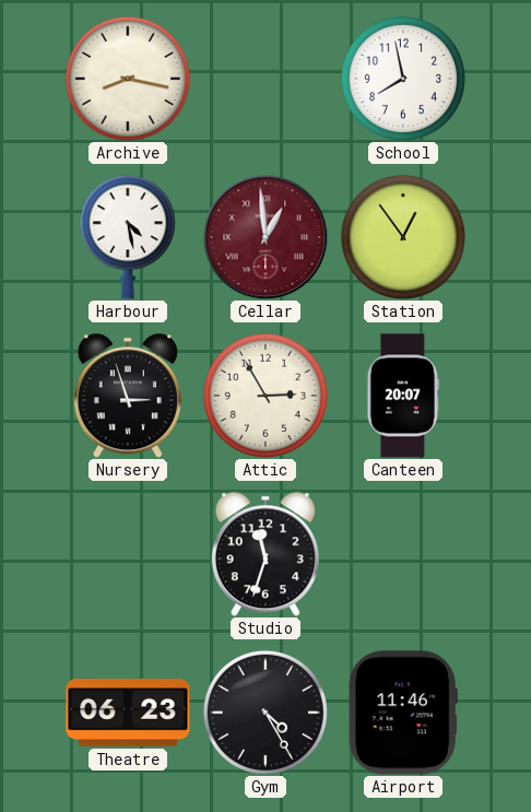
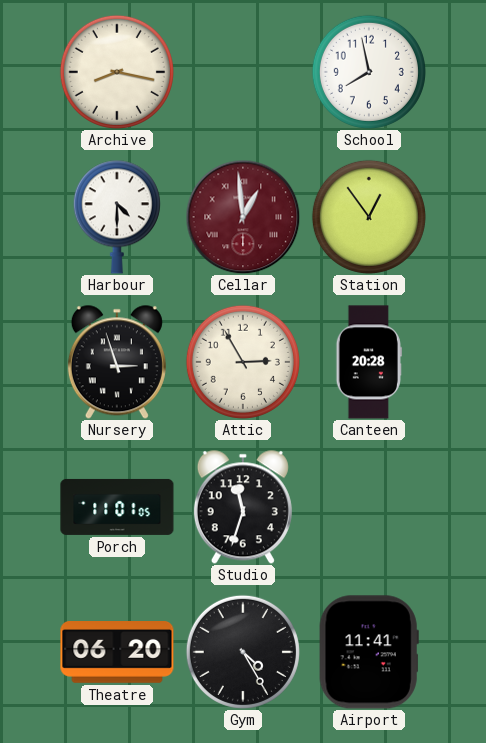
Harbour: 4:28 -> 4:30
Canteen: 20:07 -> 20:28
Porch: none -> 11:01
Theatre: 06:23 -> 06:20
Airport: 11:46 -> 11:41
